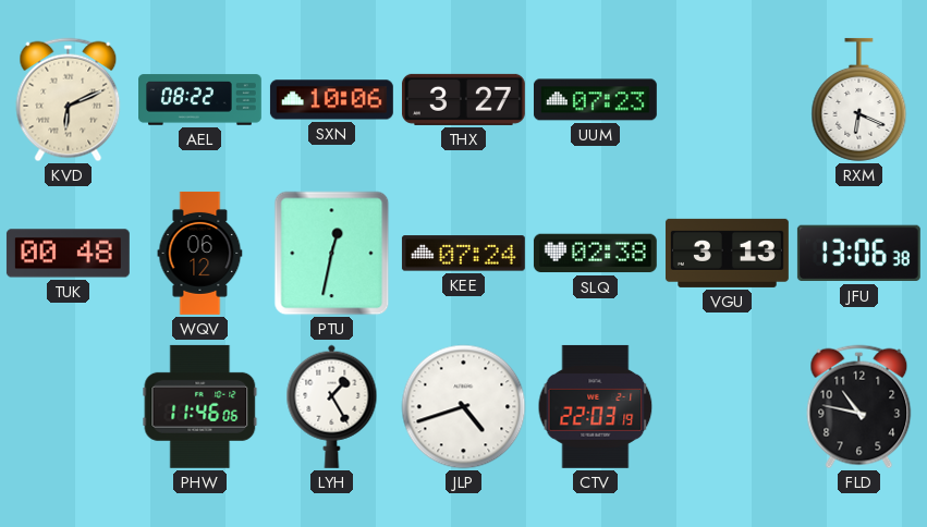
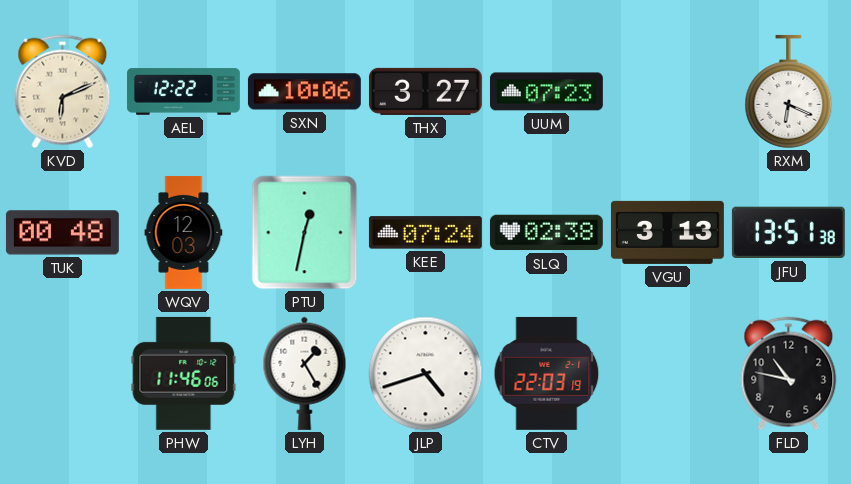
AEL: 08:22 -> 12:22
WQV: 06:12 -> 12:03
JFU: 13:06 -> 13:51
